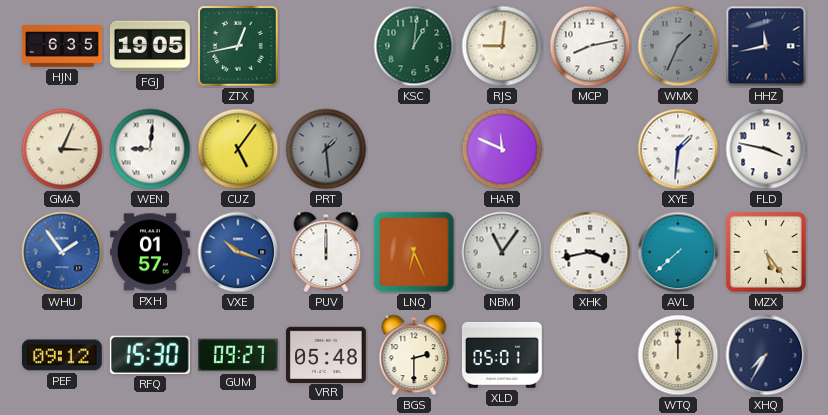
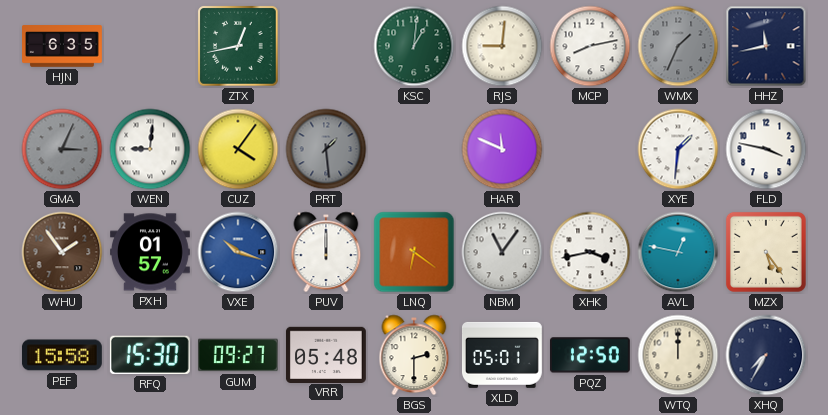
FGJ: 19:05 -> none
GMA dial: cream -> grey
CUZ: 5:06 -> 4:06
WHU dial: blue -> brown
LNQ: 6:26 -> 6:21
AVL: 7:38 -> 12:47
PEF: 09:12 -> 15:58
PQZ: none -> 12:50
